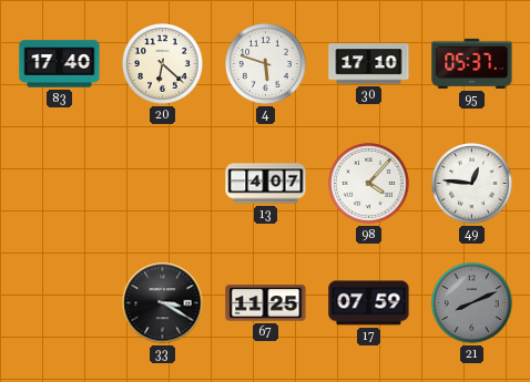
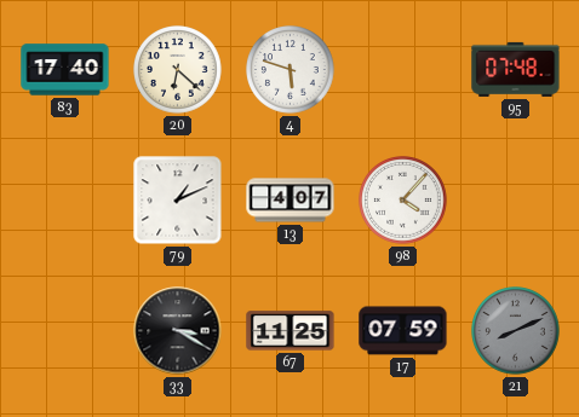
30: 17:10 -> none
95: 05:37 -> 07:48
79: none -> 1:11
49: 12:46 -> none
